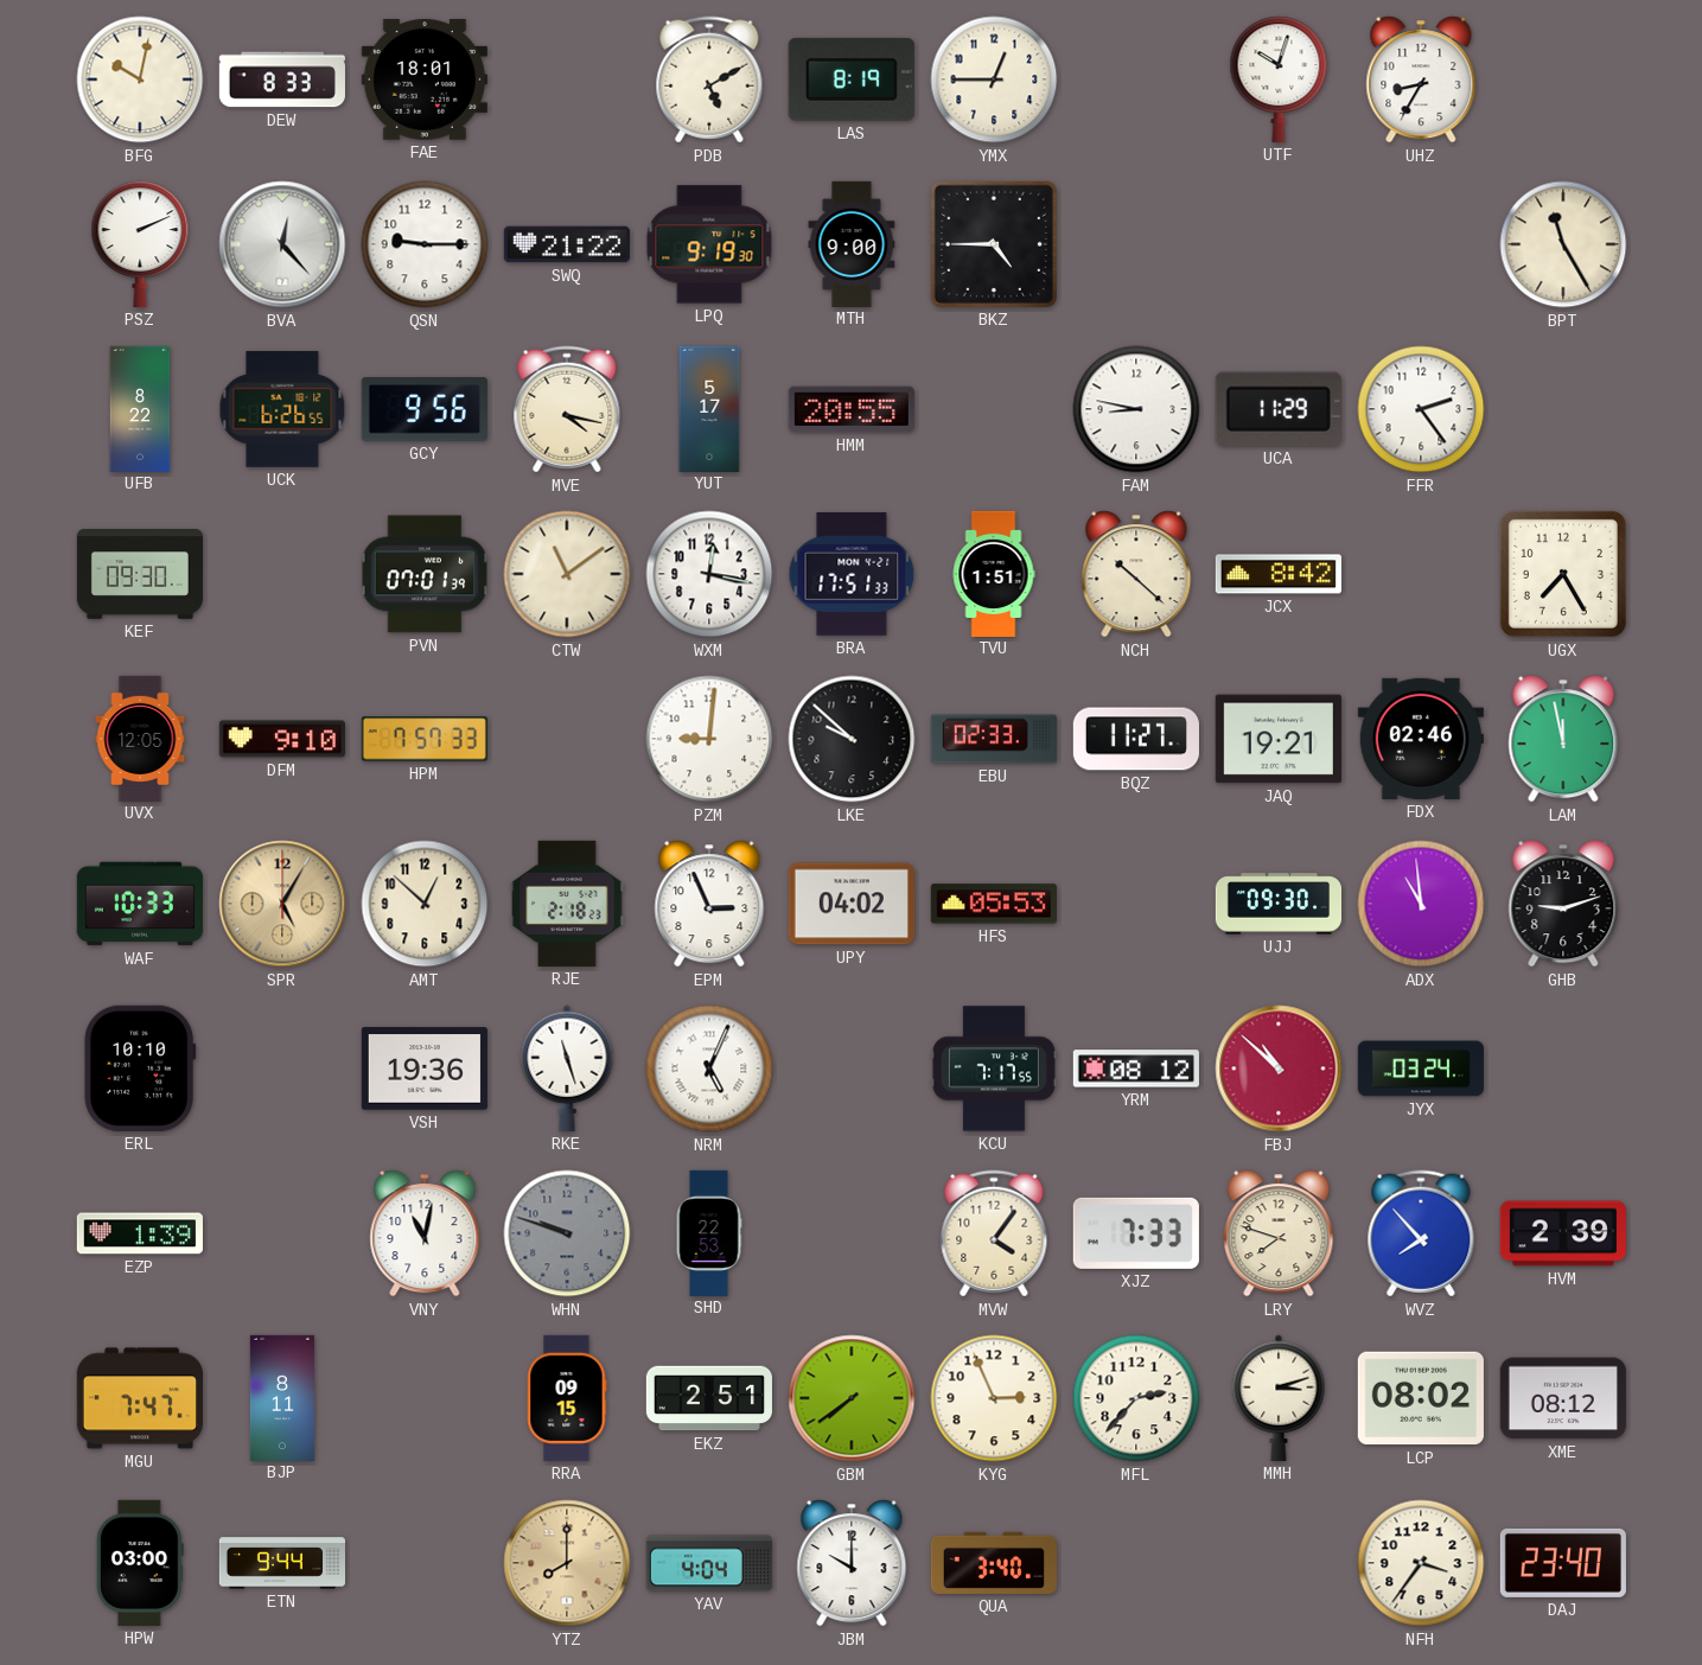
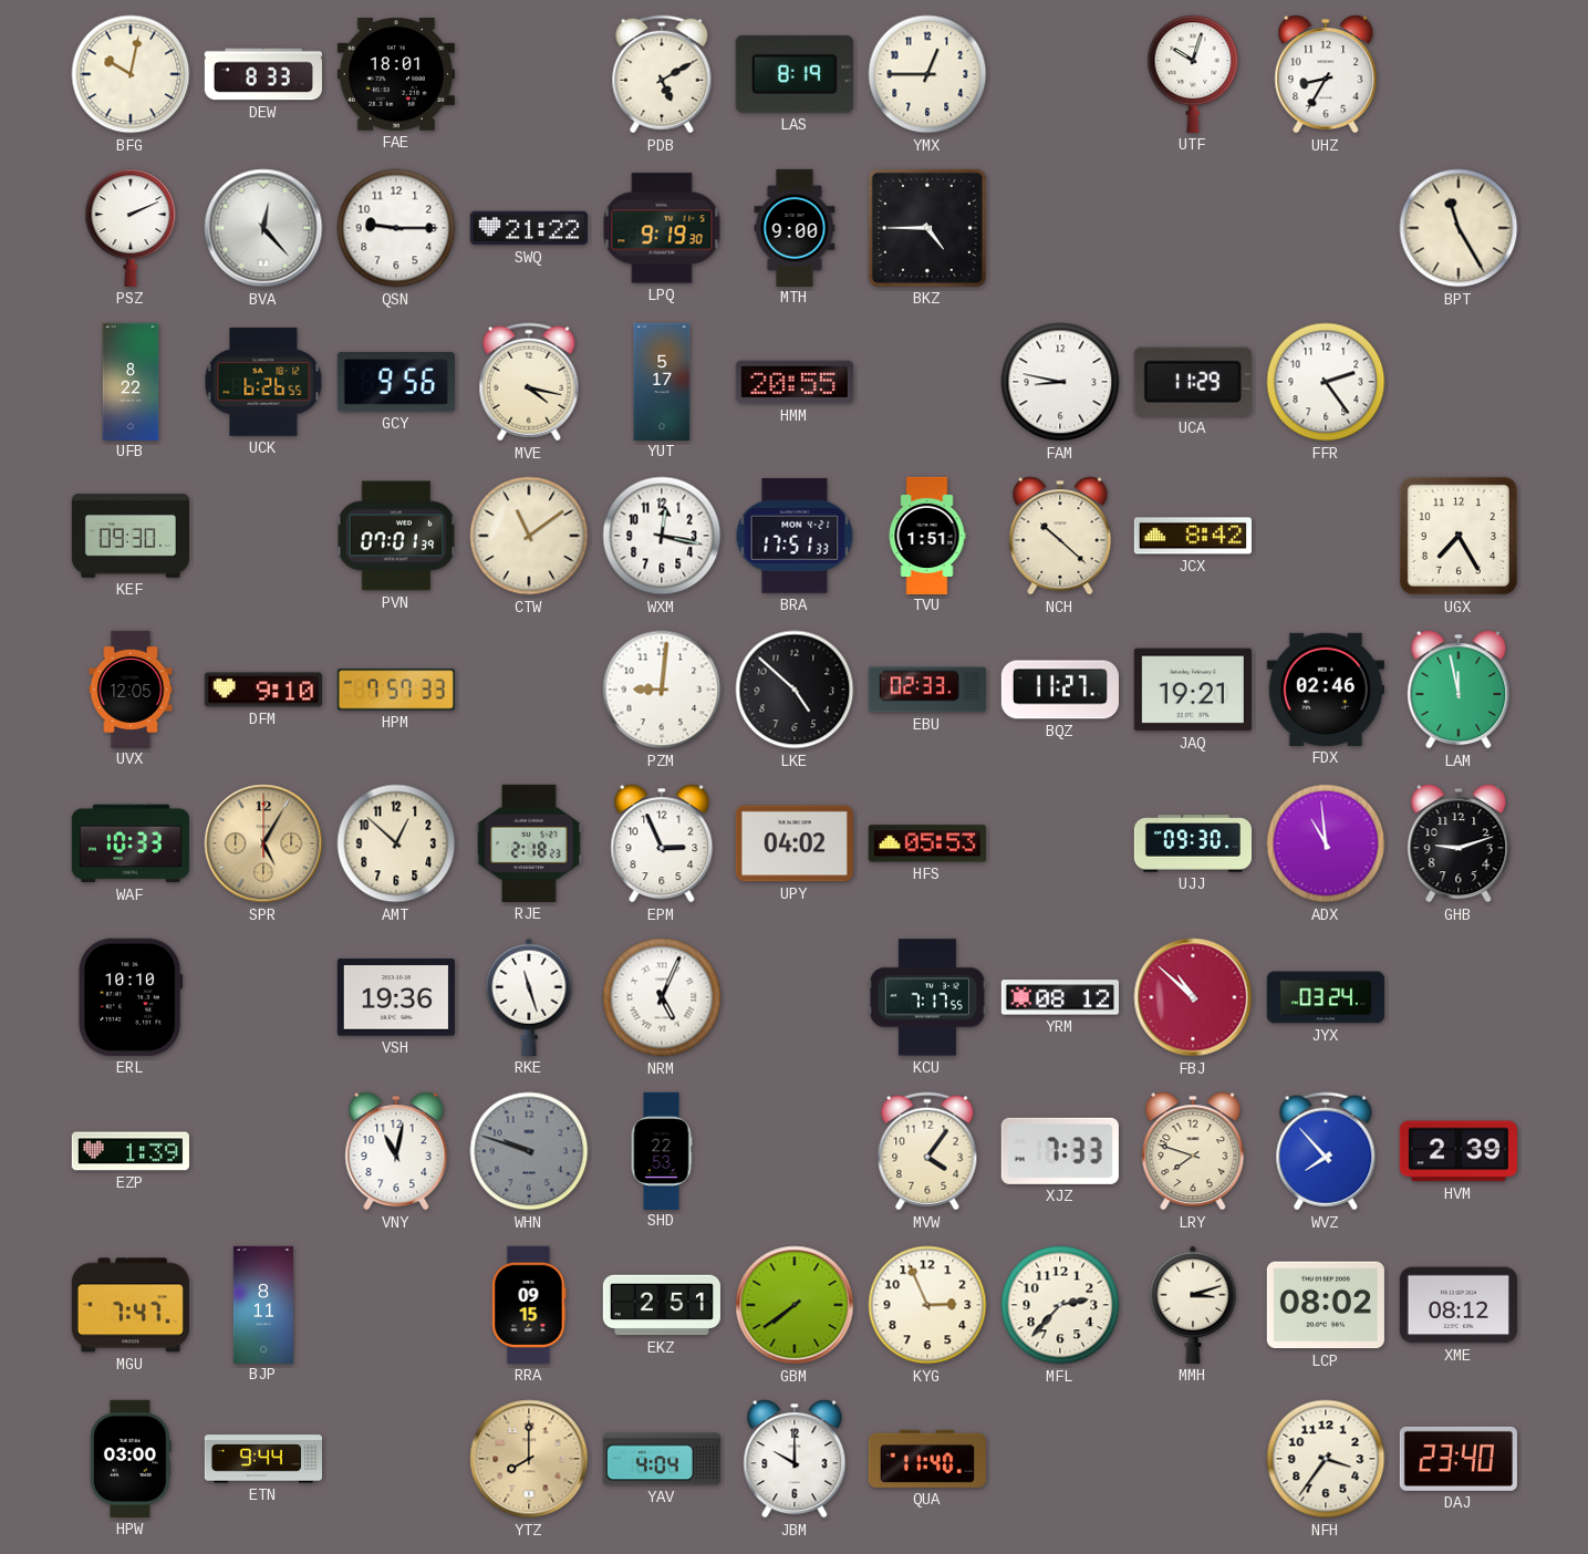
LKE: 9:52 -> 4:52
QUA: 3:40 -> 11:40
